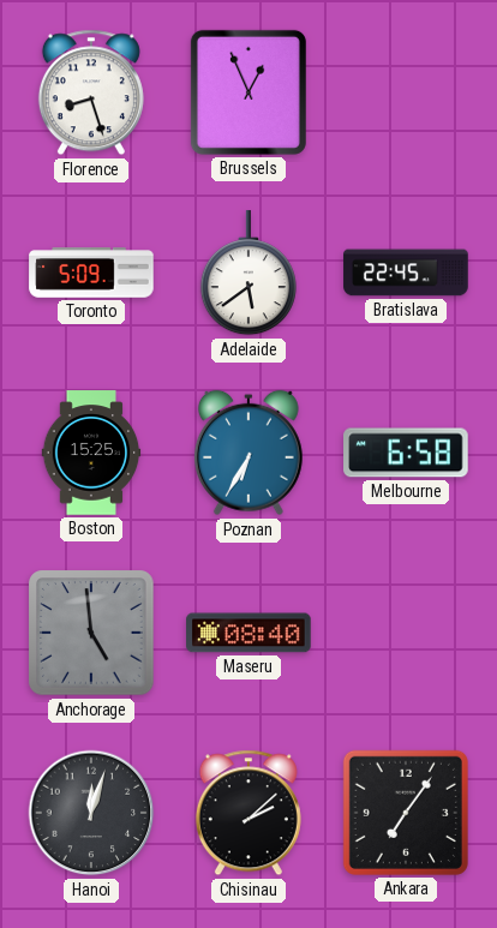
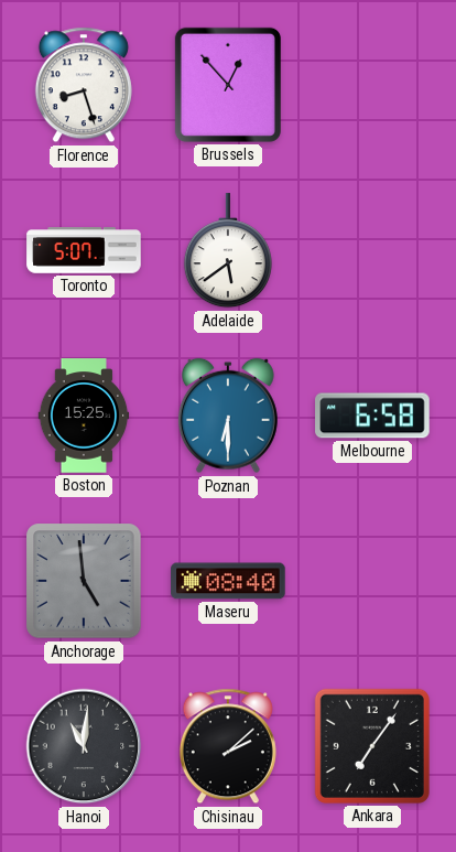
Brussels: 12:56 -> 12:53
Toronto: 5:09 -> 5:07
Bratislava: 22:45 -> none
Poznan: 6:35 -> 6:30
Hanoi: 12:03 -> 11:01
